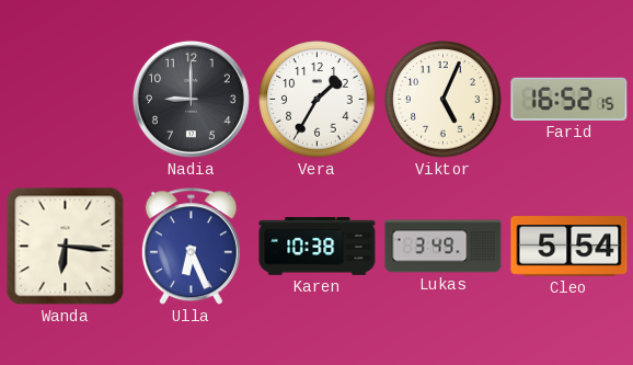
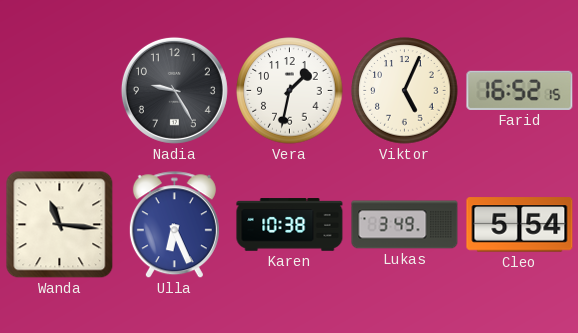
Nadia: 9:00 -> 9:25
Vera: 1:35 -> 1:32
Wanda: 6:16 -> 11:16
